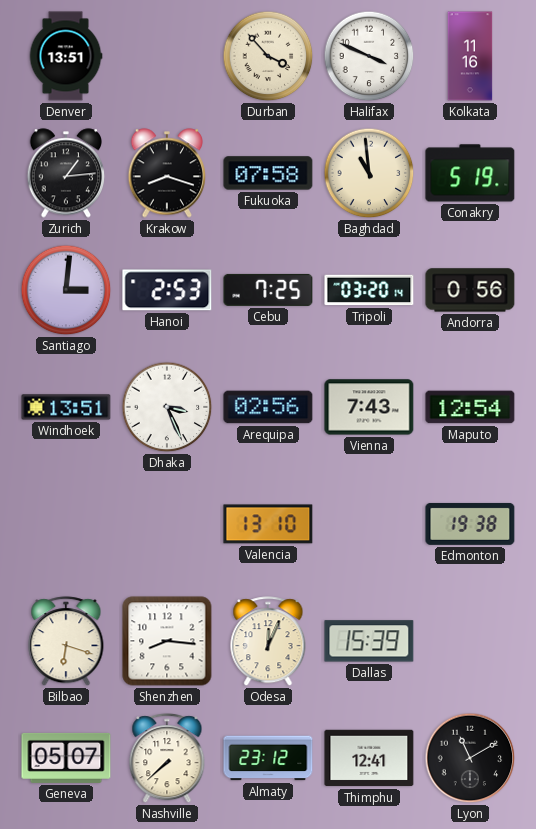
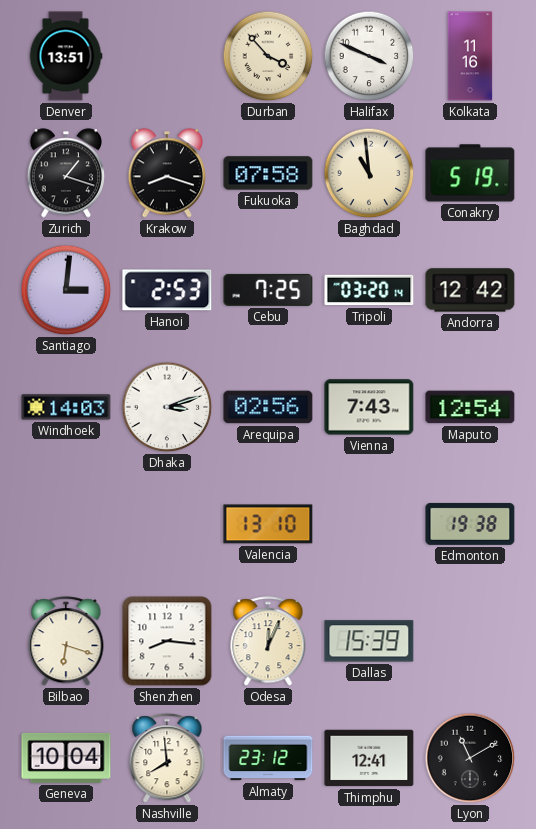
Zurich: 1:14 -> 1:18
Andorra: 0:56 -> 12:42
Windhoek: 13:51 -> 14:03
Dhaka: 3:26 -> 3:12
Geneva: 05:07 -> 10:04
Nashville: 7:38 -> 7:59
